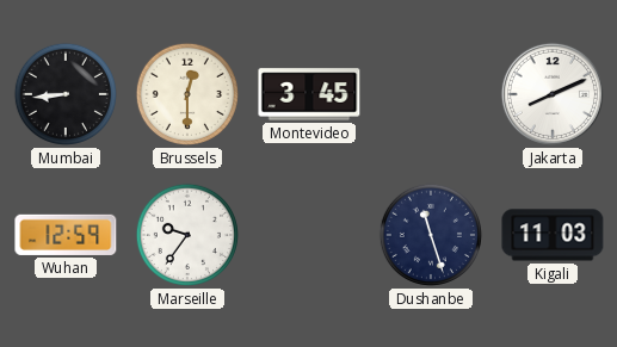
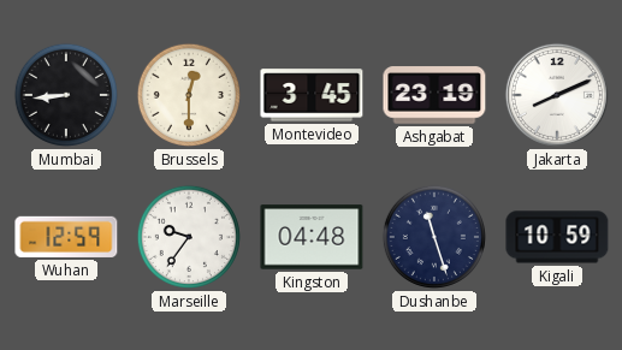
Ashgabat: none -> 23:19
Kingston: none -> 04:48
Kigali: 11:03 -> 10:59
